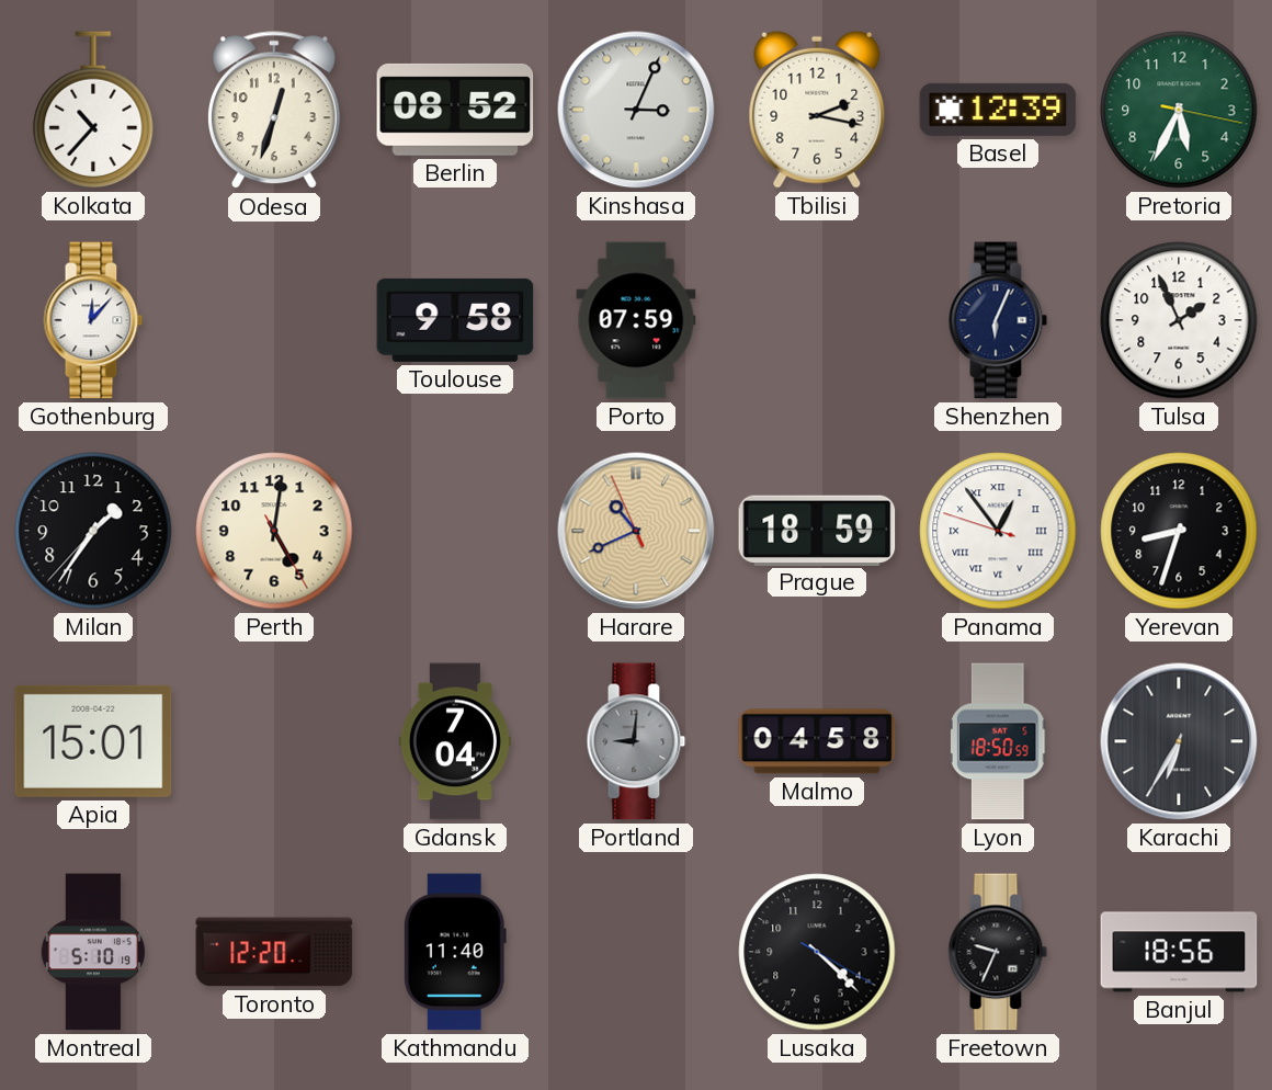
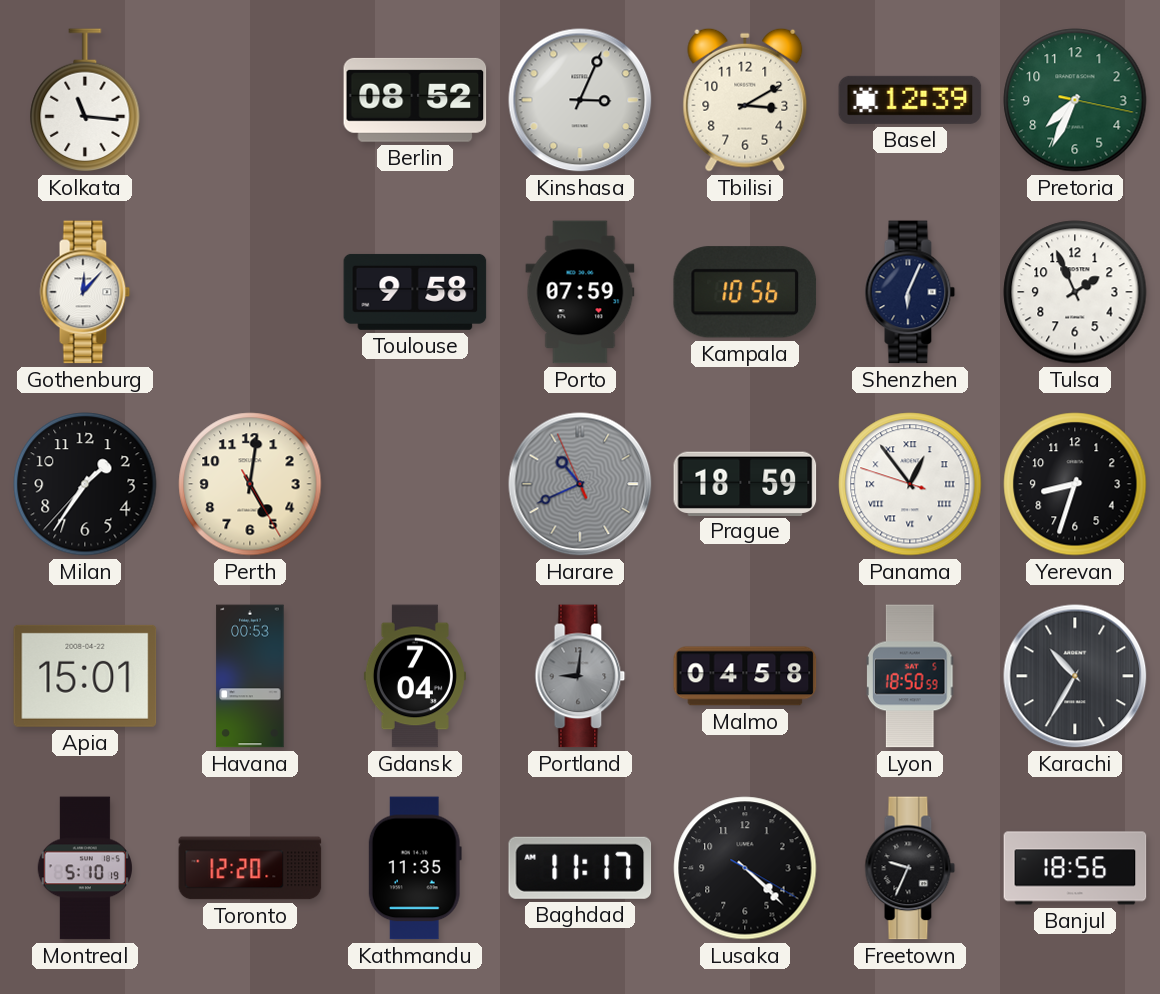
Kolkata: 10:37 -> 11:16
Odesa: 12:33 -> none
Tbilisi: 2:17 -> 3:10
Pretoria: 5:34 -> 7:34
Kampala: none -> 10:56
Harare dial: champagne -> grey
Havana: none -> 00:53
Karachi: 6:35 -> 10:35
Kathmandu: 11:40 -> 11:35
Baghdad: none -> 11:17
